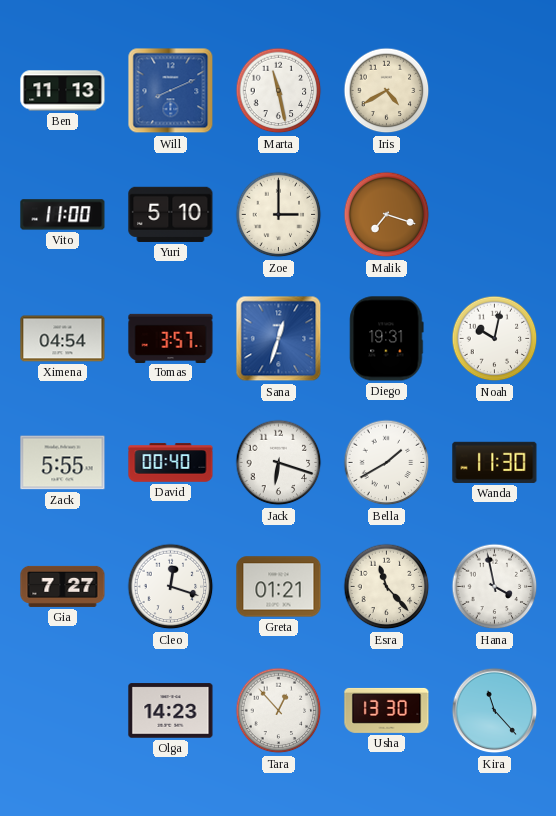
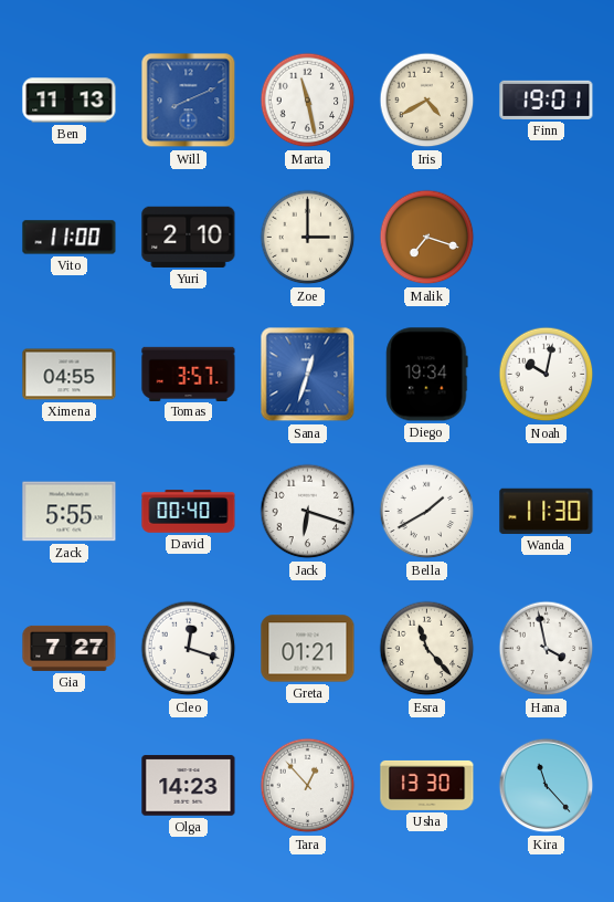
Finn: none -> 19:01
Yuri: 5:10 -> 2:10
Ximena: 04:54 -> 04:55
Diego: 19:31 -> 19:34
